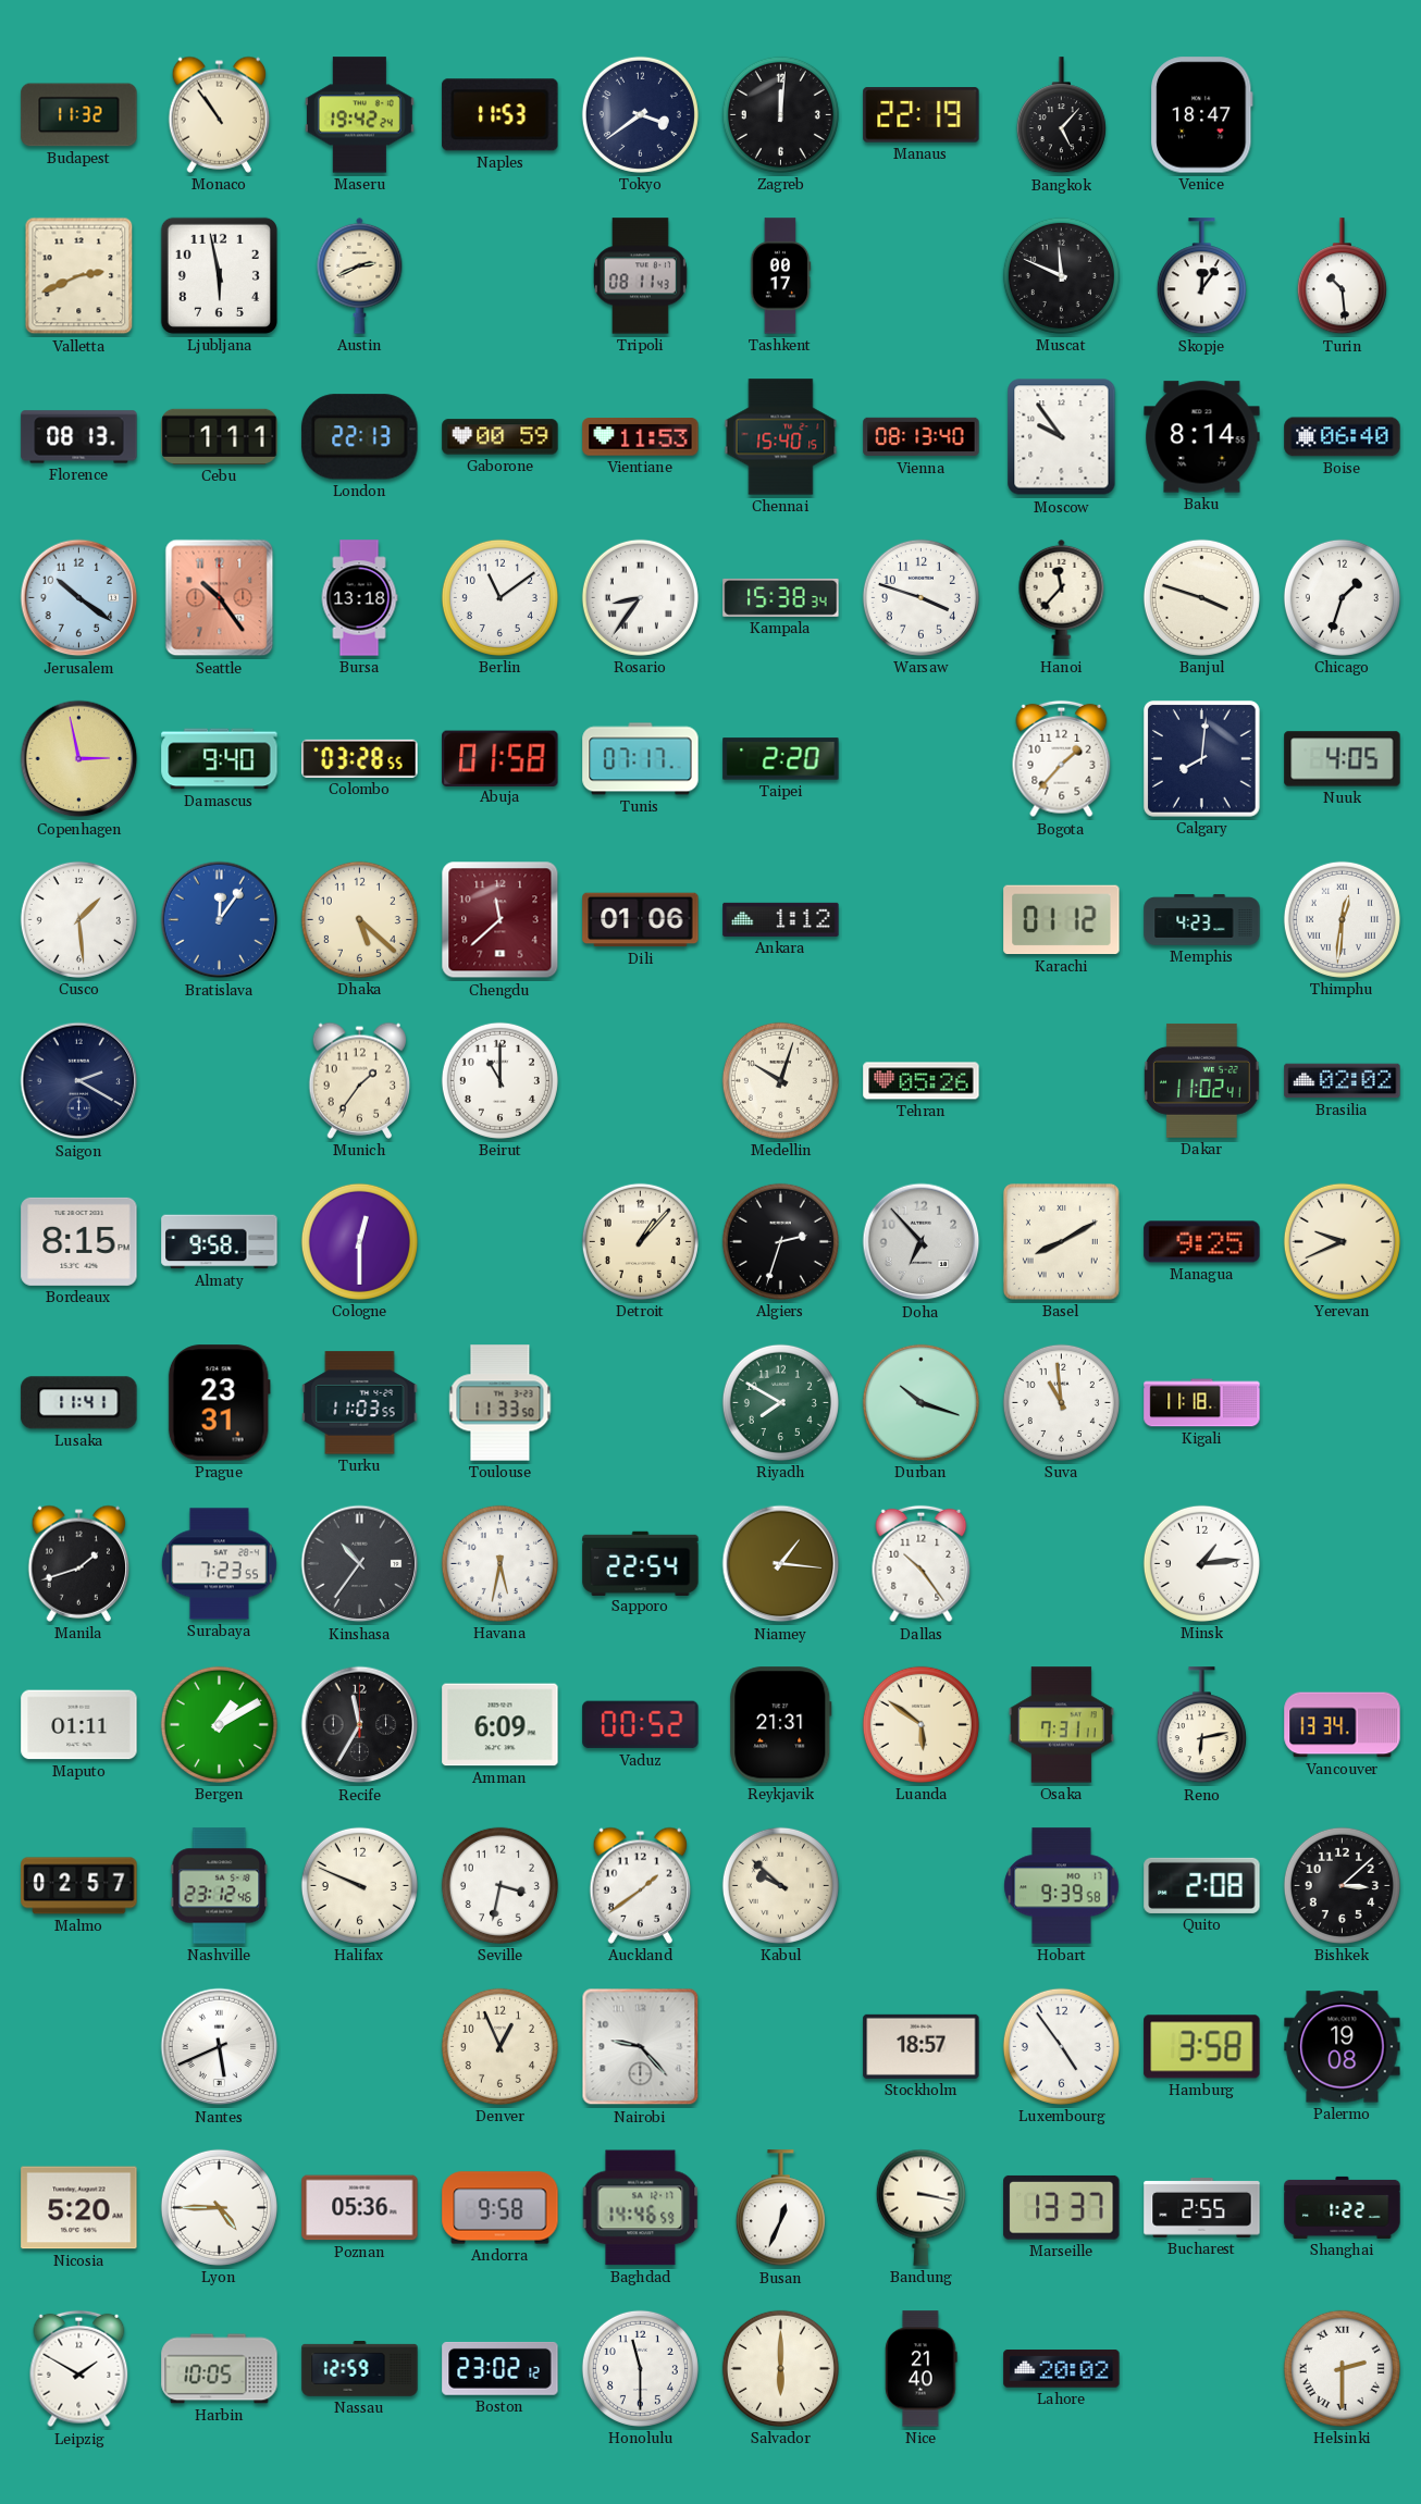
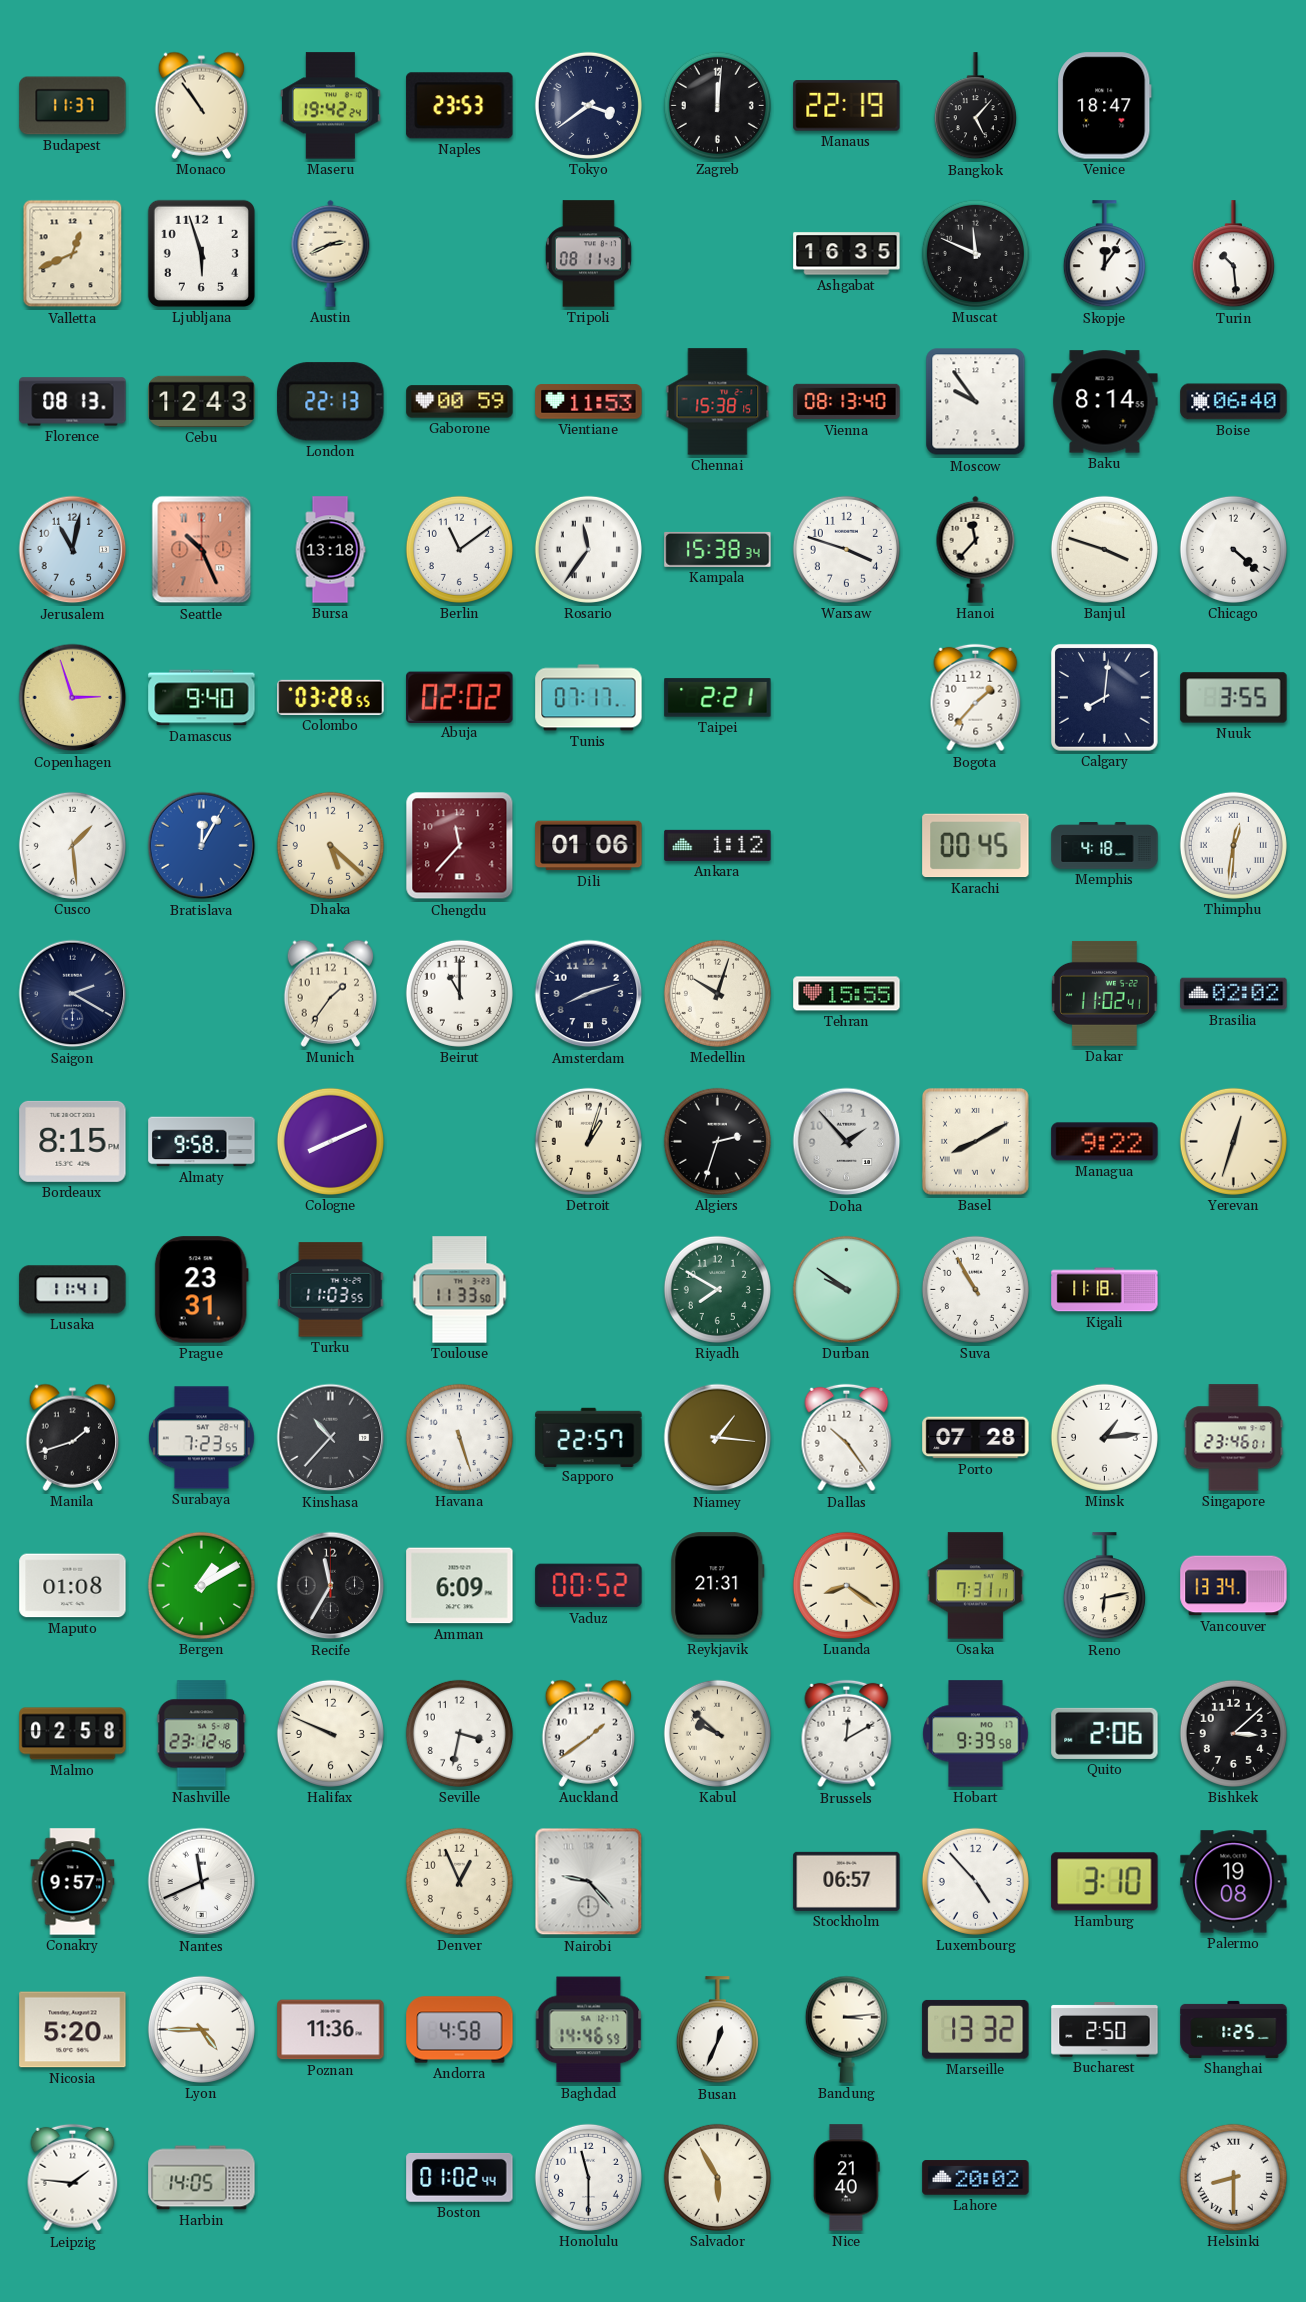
Budapest: 11:32 -> 11:37
Naples: 11:53 -> 23:53
Valletta: 2:41 -> 12:41
Ljubljana: 5:58 -> 5:57
Tashkent: 00:17 -> none
Ashgabat: none -> 16:35
Cebu: 1:11 -> 12:43
Chennai: 15:40 -> 15:38
Jerusalem: 10:21 -> 11:02
Seattle: 10:24 -> 10:26
Rosario: 8:36 -> 11:36
Chicago: 1:33 -> 4:22
Copenhagen: 2:58 -> 2:57
Abuja: 01:58 -> 02:02
Taipei: 2:20 -> 2:21
Nuuk: 4:05 -> 3:55
Bratislava: 12:06 -> 12:05
Chengdu: 11:38 -> 11:37
Karachi: 01:12 -> 00:45
Memphis: 4:23 -> 4:18
Amsterdam: none -> 8:12
Tehran: 05:26 -> 15:55
Cologne: 12:30 -> 8:11
Detroit: 1:07 -> 1:03
Doha: 6:53 -> 1:53
Managua: 9:25 -> 9:22
Yerevan: 9:41 -> 12:33
Durban: 10:18 -> 9:51
Suva: 10:59 -> 10:55
Kinshasa: 10:36 -> 10:37
Havana: 5:32 -> 5:27
Sapporo: 22:54 -> 22:57
Porto: none -> 07:28
Singapore: none -> 23:46
Maputo: 01:11 -> 01:08
Luanda: 5:51 -> 8:21
Malmo: 02:57 -> 02:58
Brussels: none -> 12:10
Quito: 2:08 -> 2:06
Conakry: none -> 9:57
Nantes: 5:41 -> 11:41
Stockholm: 18:57 -> 06:57
Luxembourg: 4:54 -> 4:53
Hamburg: 3:58 -> 3:10
Poznan: 05:36 -> 11:36
Andorra: 9:58 -> 4:58
Bandung: 3:17 -> 3:14
Marseille: 13:37 -> 13:32
Bucharest: 2:55 -> 2:50
Shanghai: 1:22 -> 1:25
Leipzig: 1:50 -> 1:46
Harbin: 10:05 -> 14:05
Nassau: 12:59 -> none
Boston: 23:02 -> 01:02
Salvador: 6:00 -> 5:55
Helsinki: 2:30 -> 8:30
